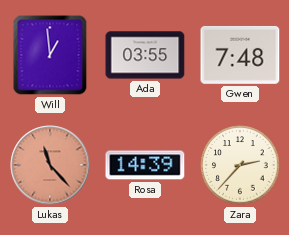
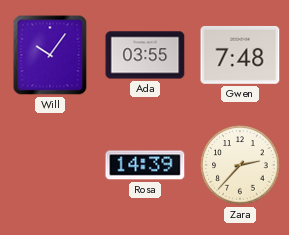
Will: 12:59 -> 10:06
Lukas: 11:23 -> none
